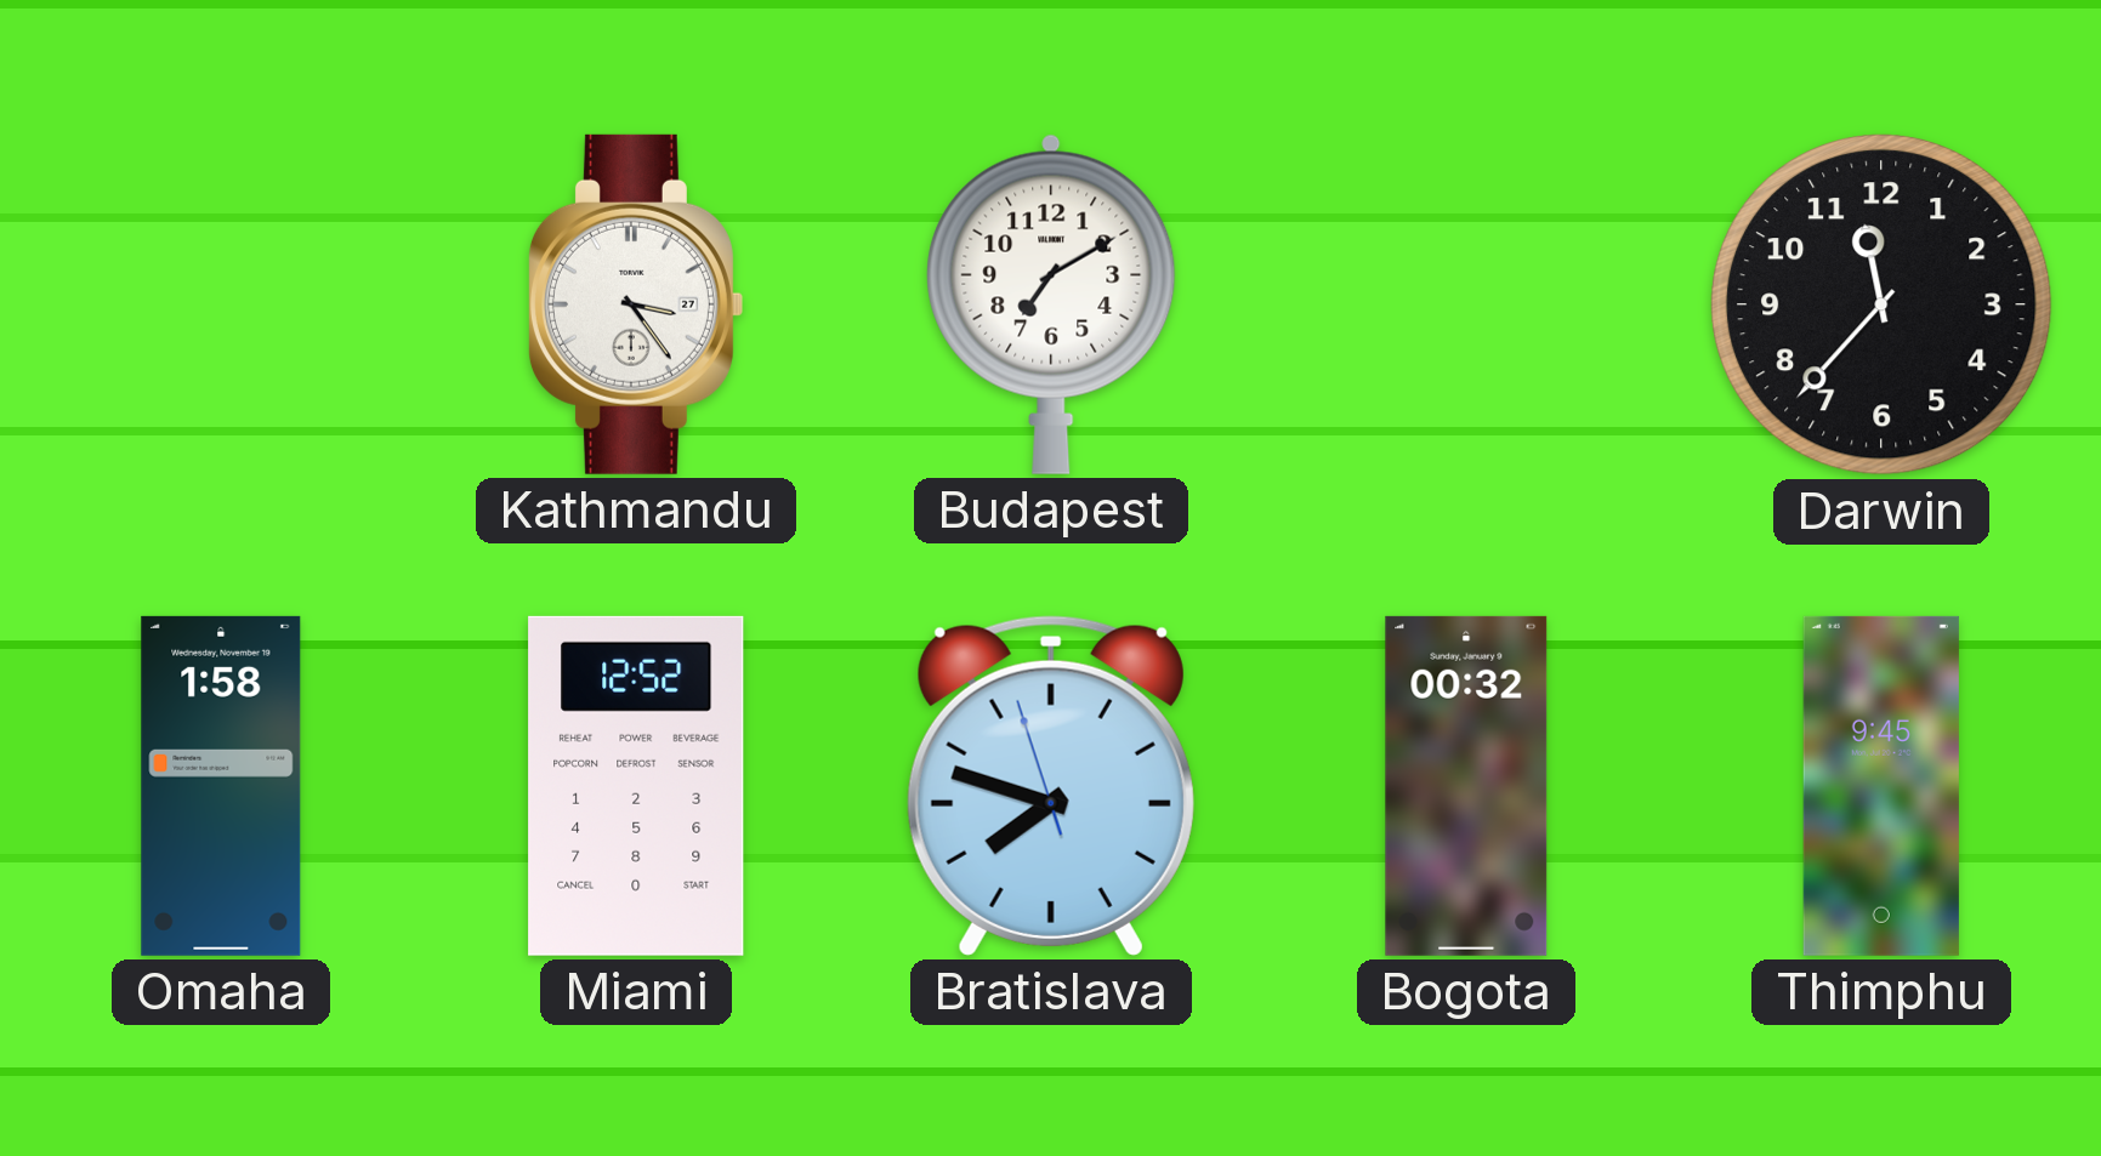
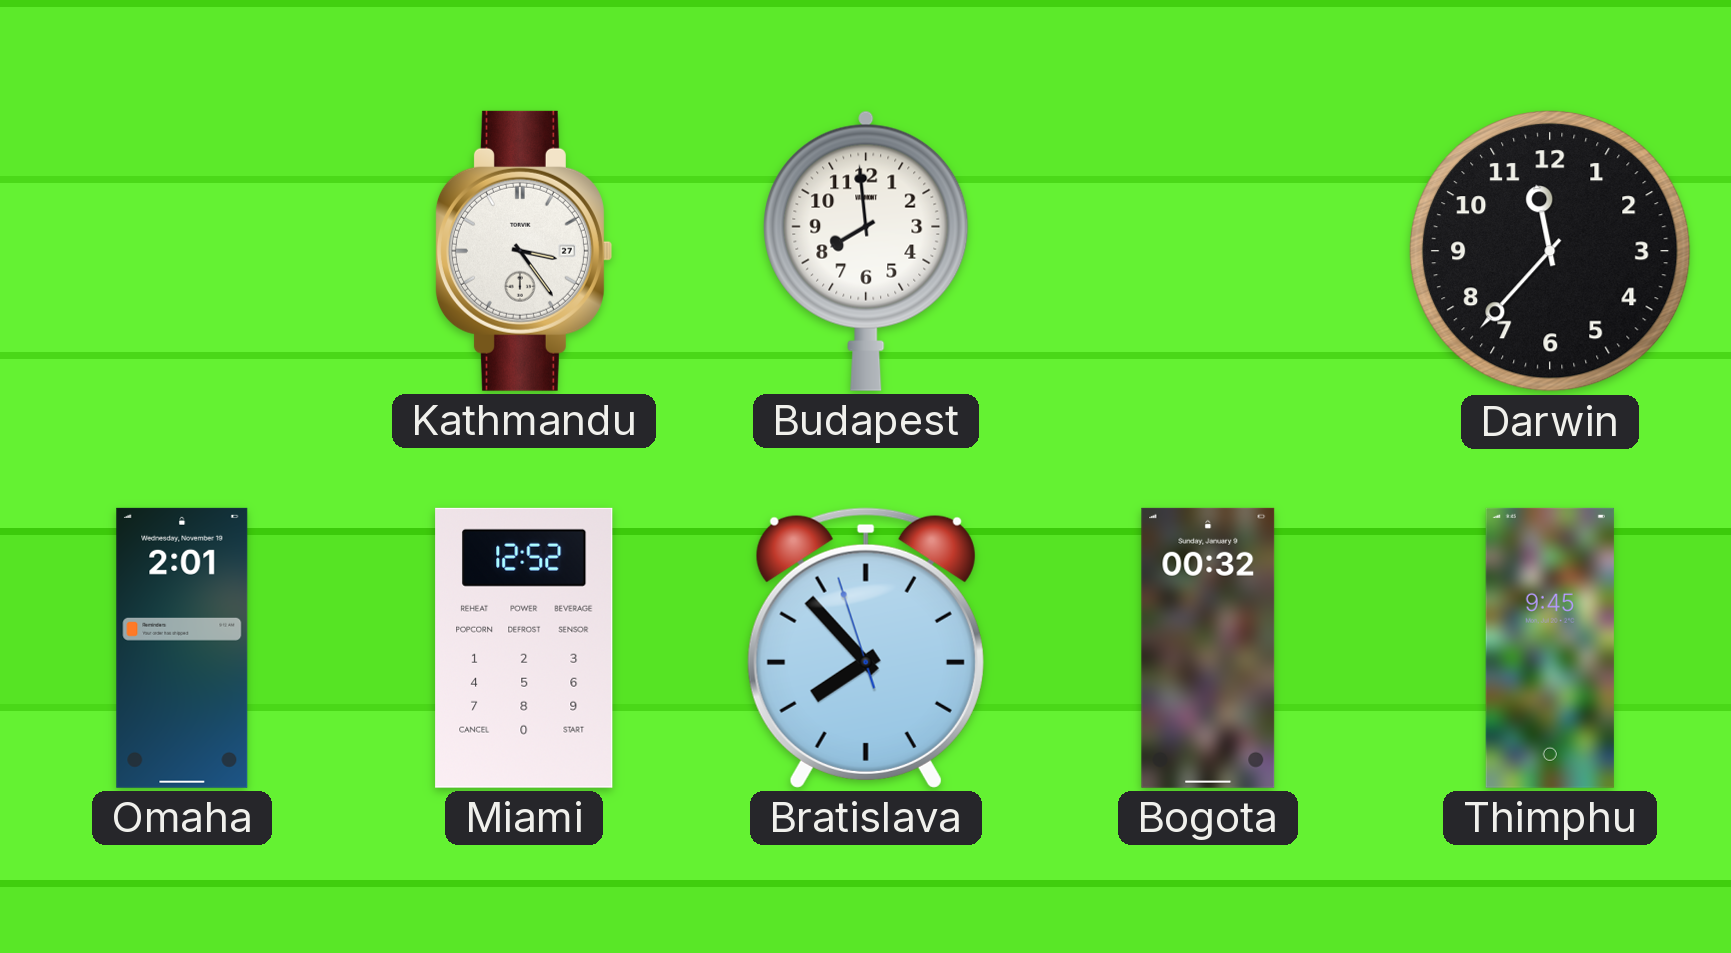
Budapest: 7:10 -> 7:59
Omaha: 1:58 -> 2:01
Bratislava: 7:47 -> 7:52
